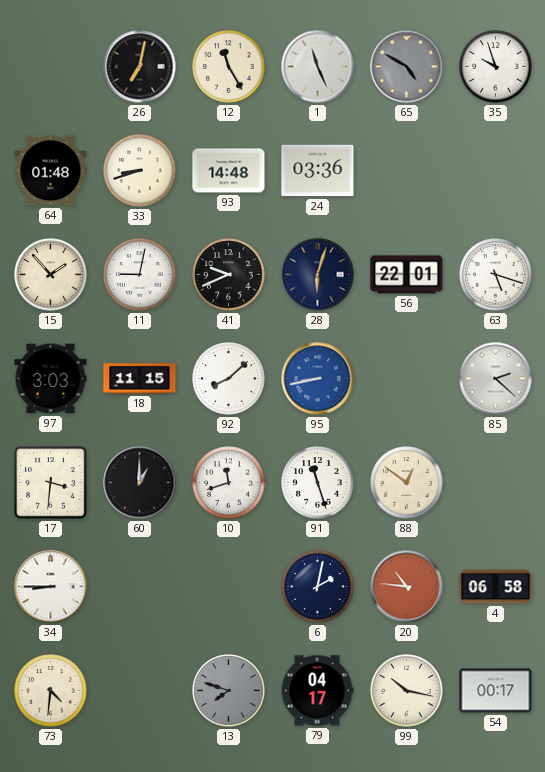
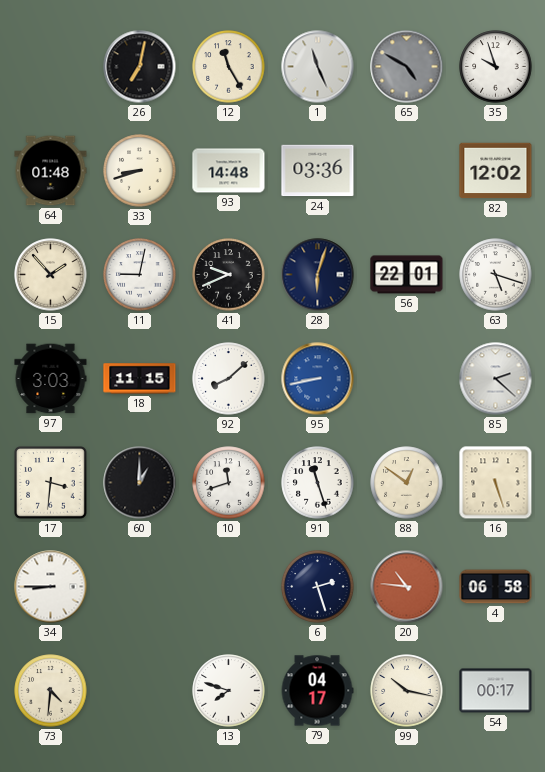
82: none -> 12:02
16: none -> 5:27
6: 2:02 -> 2:27
13 dial: grey -> white
